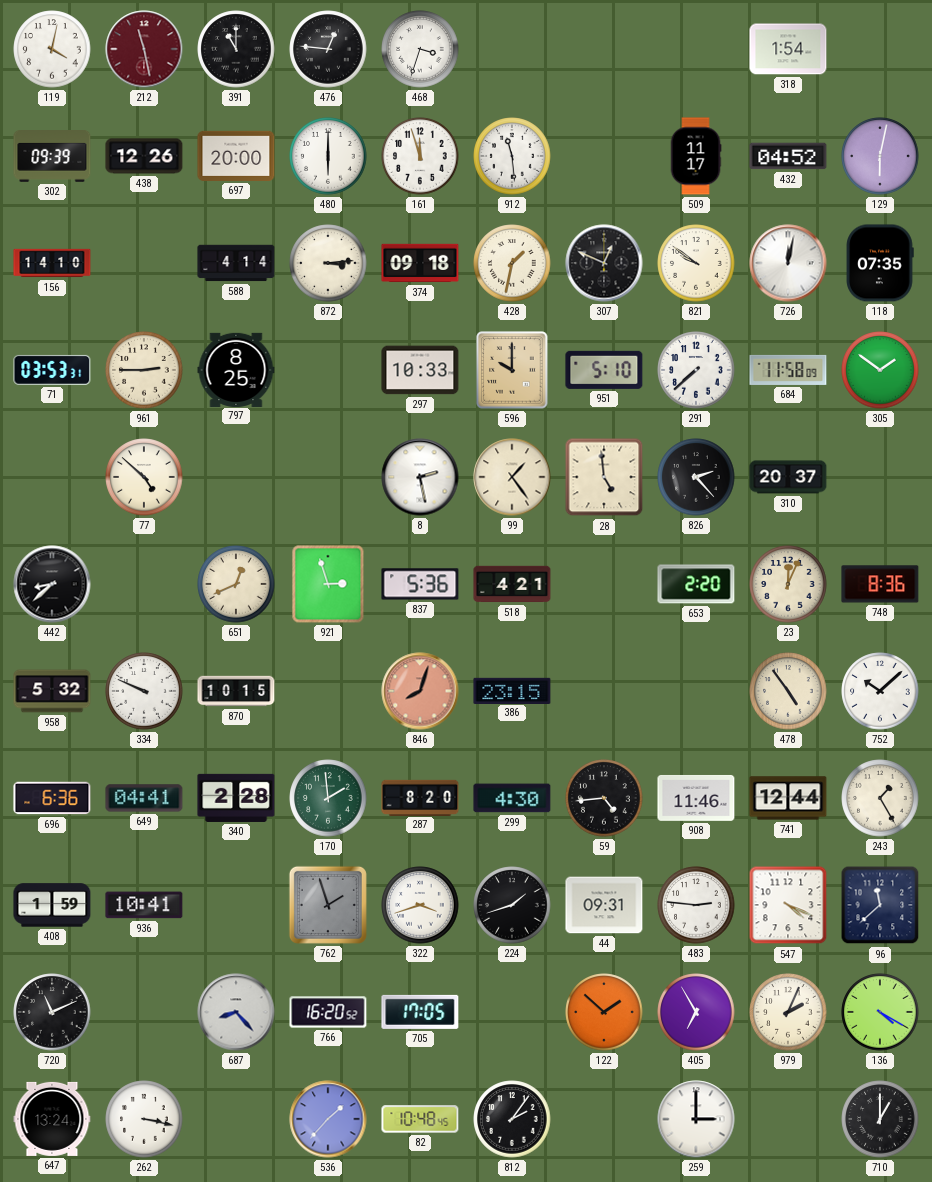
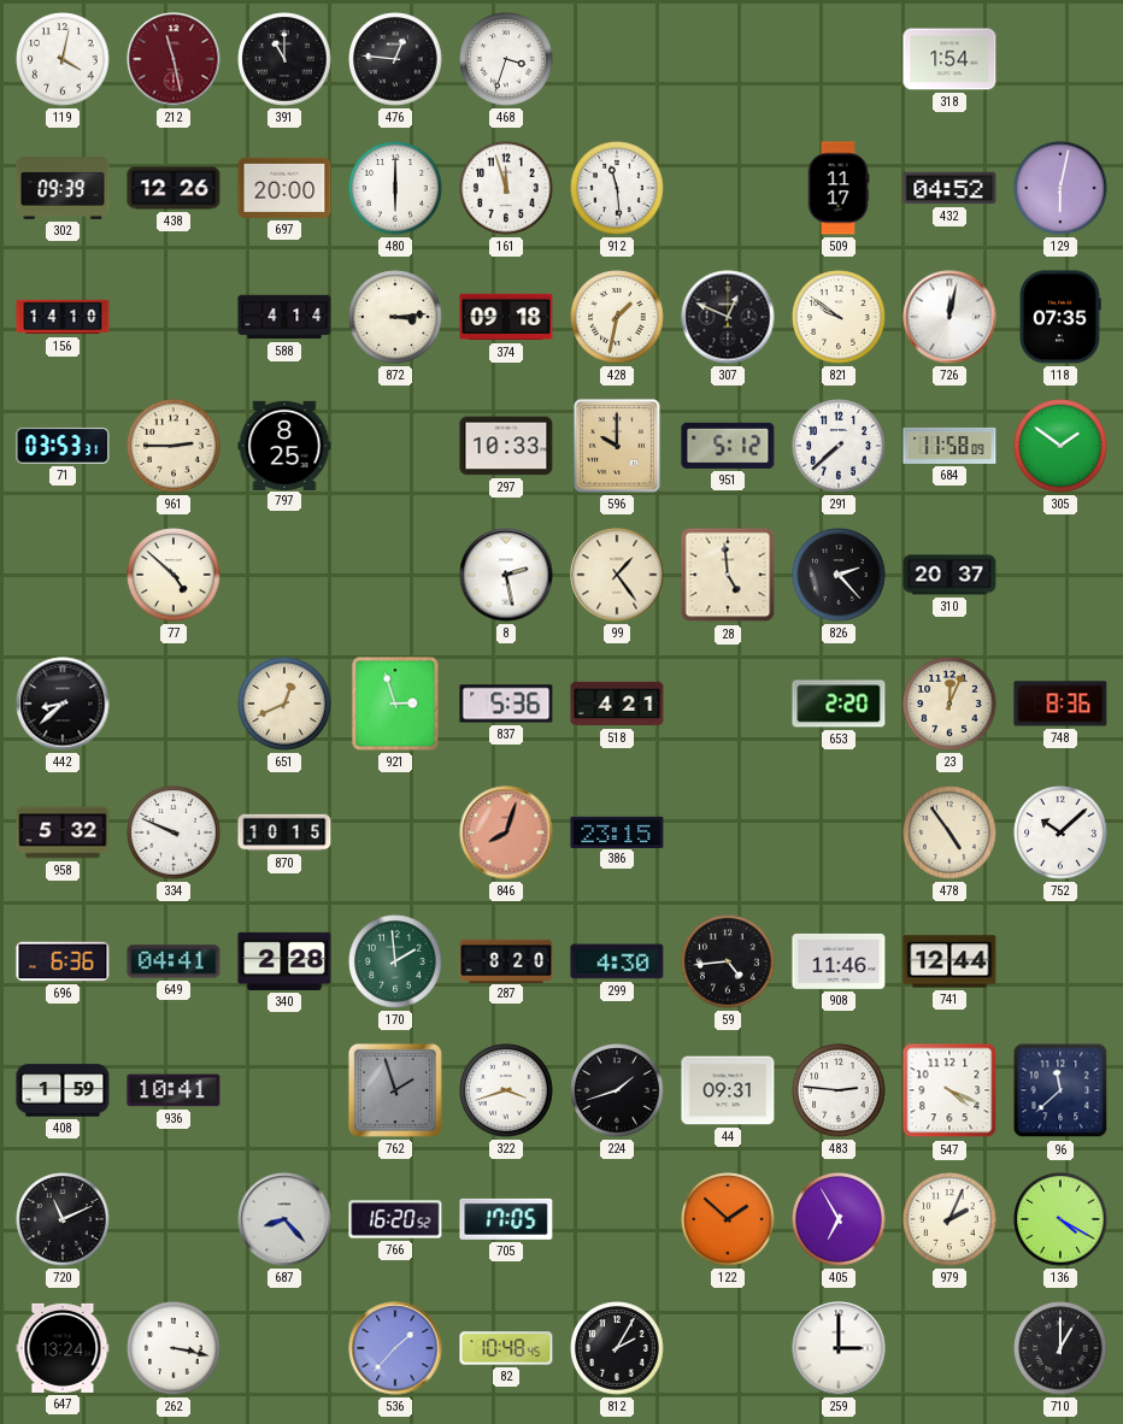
951: 5:10 -> 5:12
243: 1:25 -> none
812: 2:06 -> 2:05
